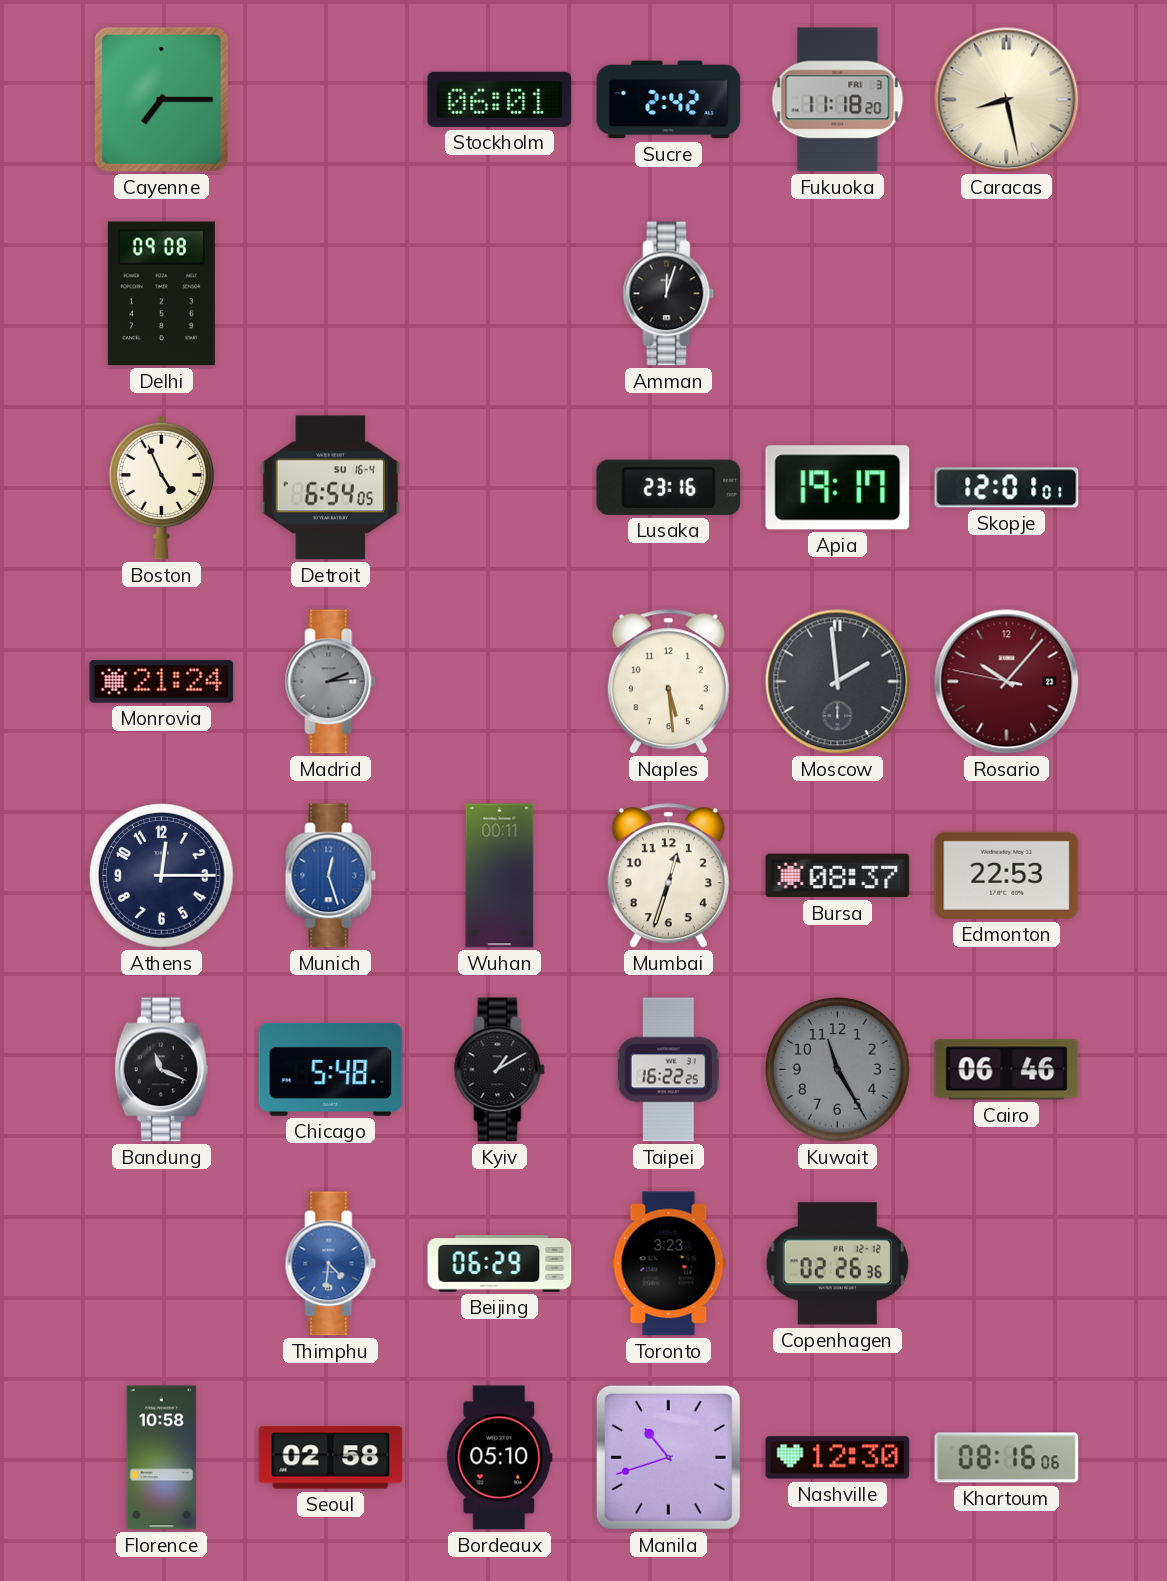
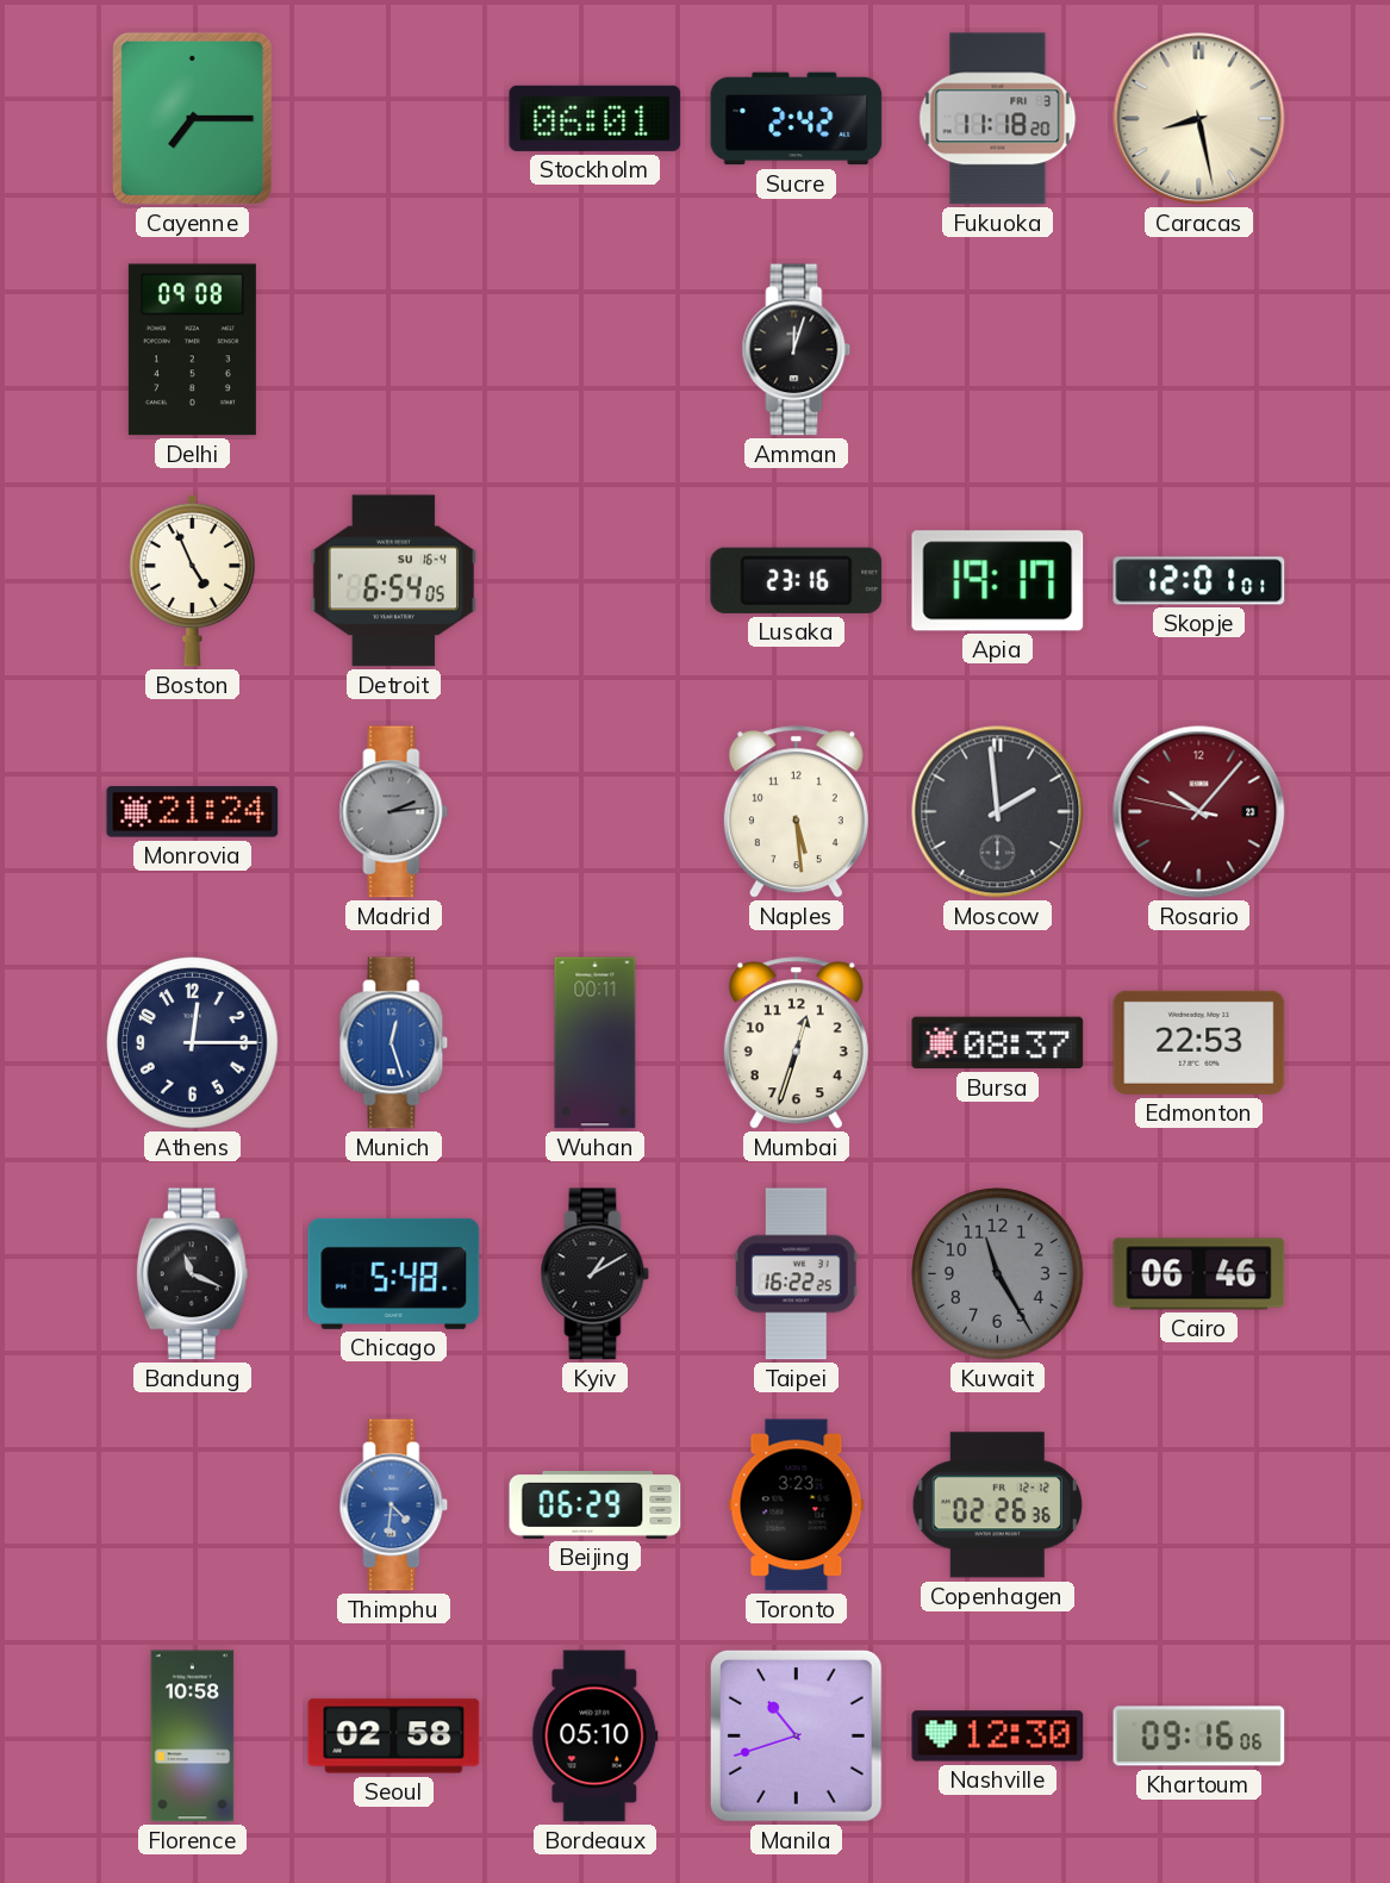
Khartoum: 08:16 -> 09:16
